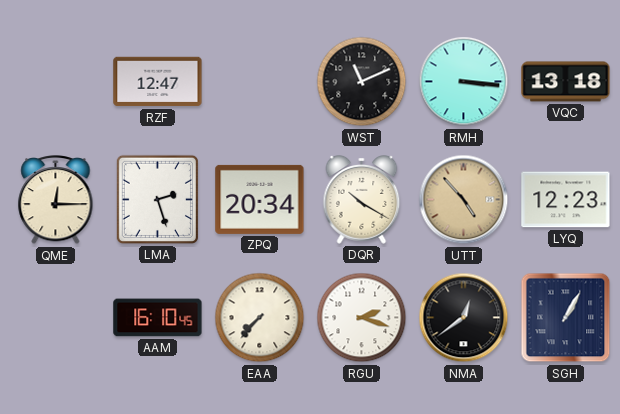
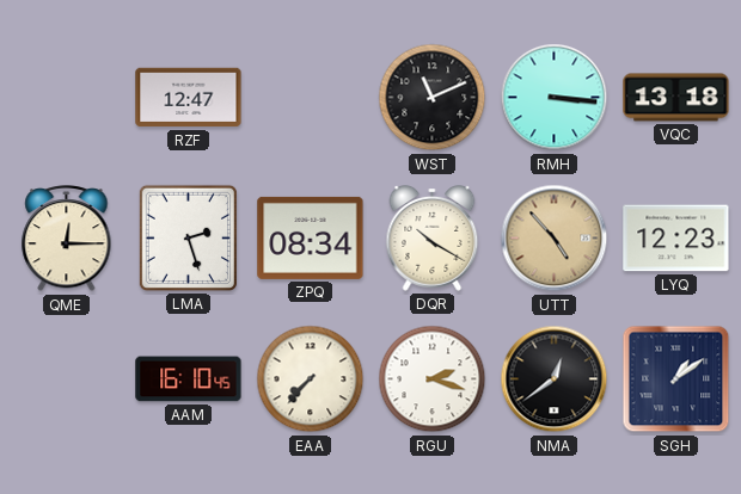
ZPQ: 20:34 -> 08:34
SGH: 1:05 -> 1:09
